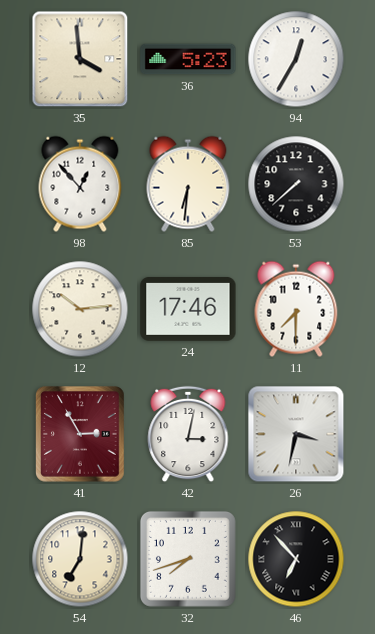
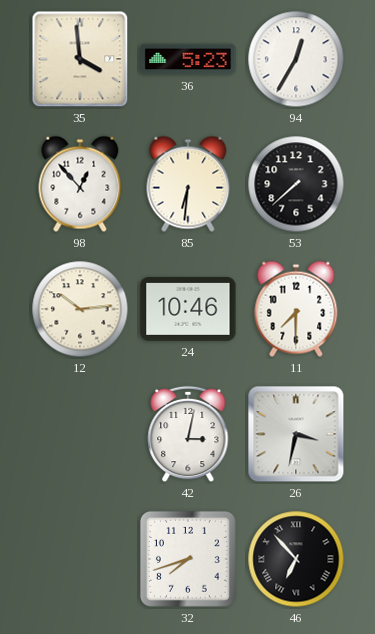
24: 17:46 -> 10:46
41: 2:55 -> none
54: 7:01 -> none
